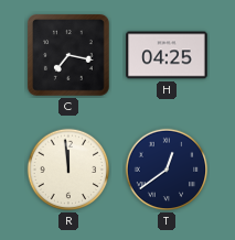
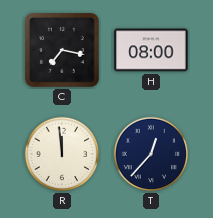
H: 04:25 -> 08:00
T: 12:39 -> 12:37
